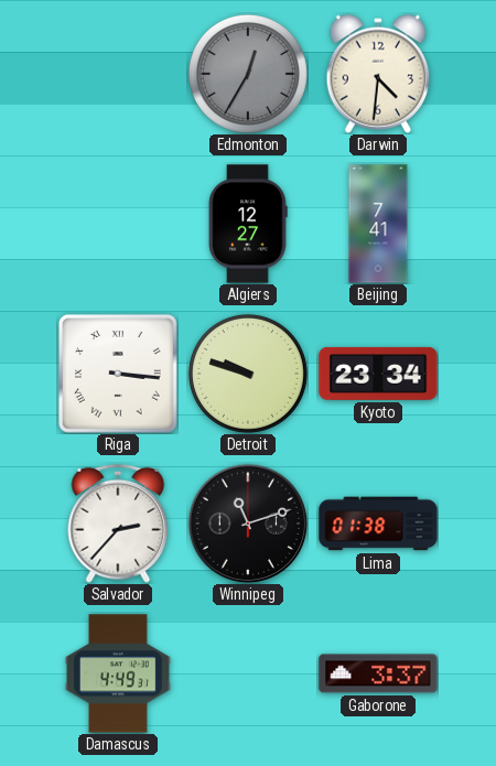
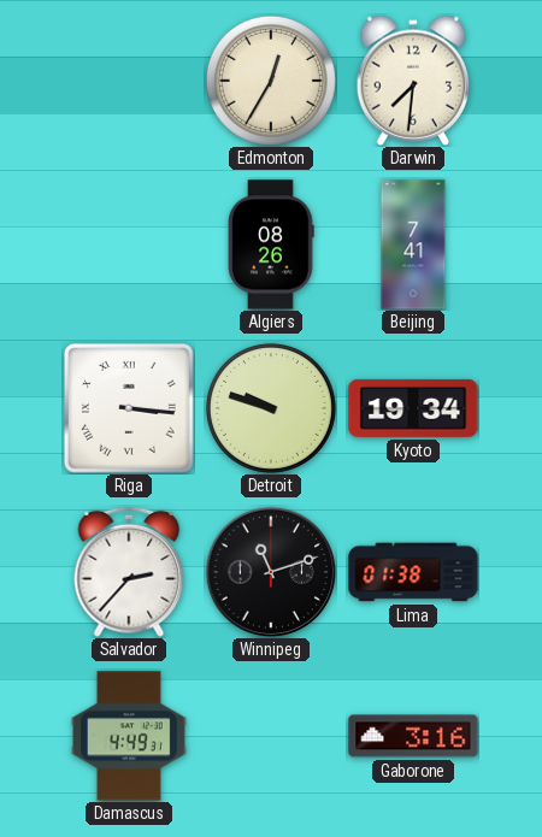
Edmonton dial: grey -> cream
Darwin: 4:31 -> 7:31
Algiers: 12:27 -> 08:26
Kyoto: 23:34 -> 19:34
Gaborone: 3:37 -> 3:16
